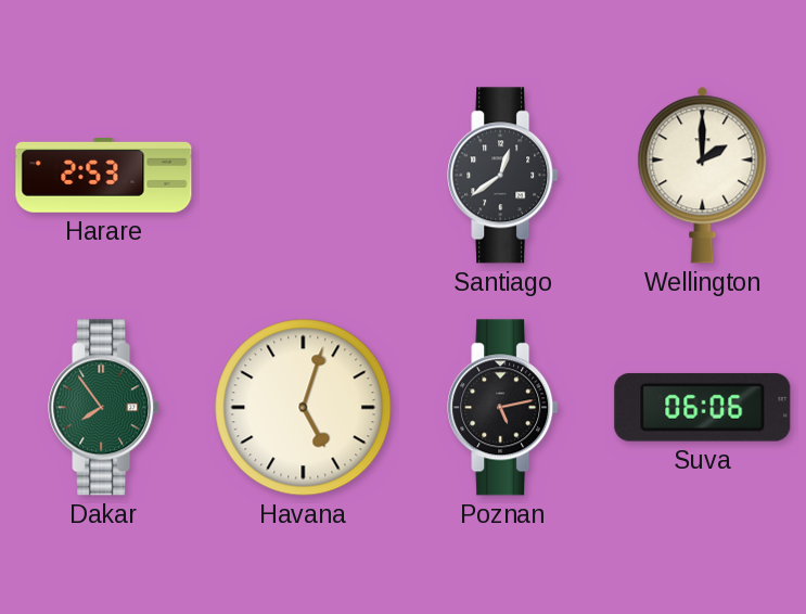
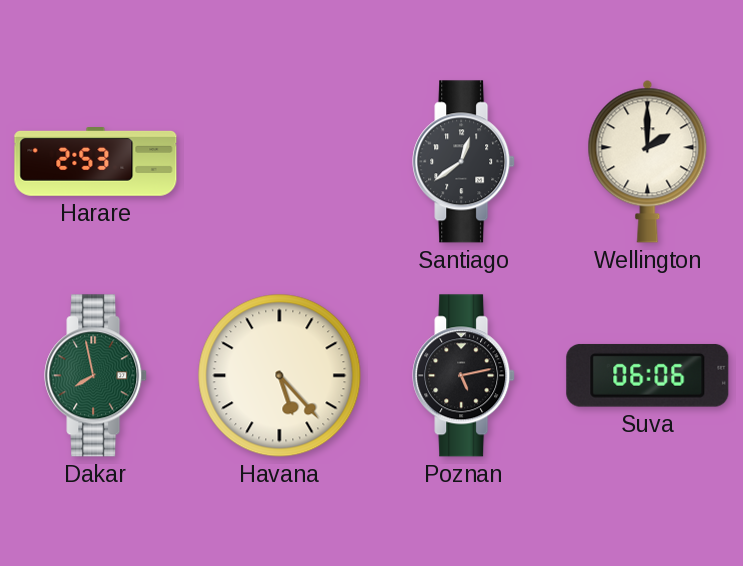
Dakar: 7:54 -> 7:58
Havana: 5:03 -> 5:23
